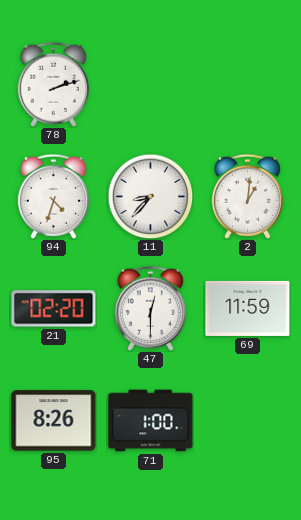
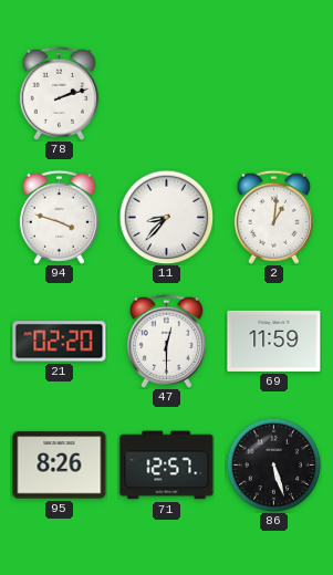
94: 4:33 -> 3:48
71: 1:00 -> 12:57
86: none -> 5:27
